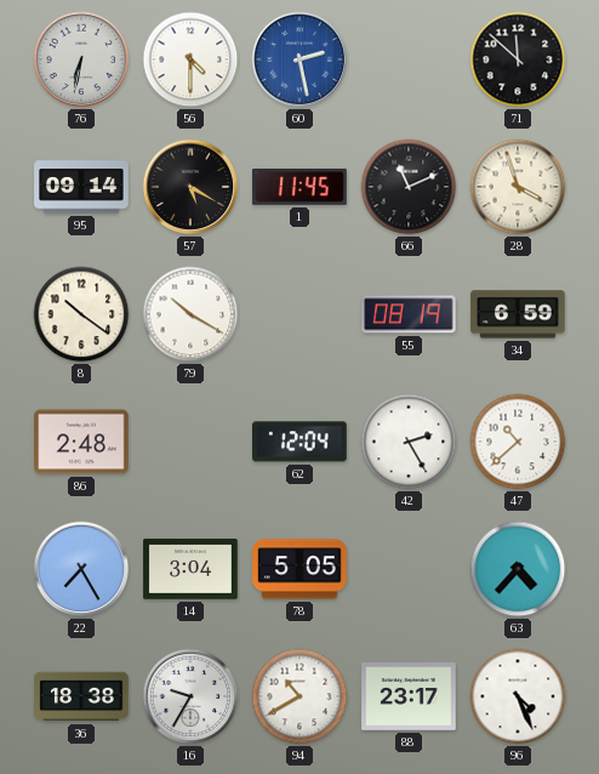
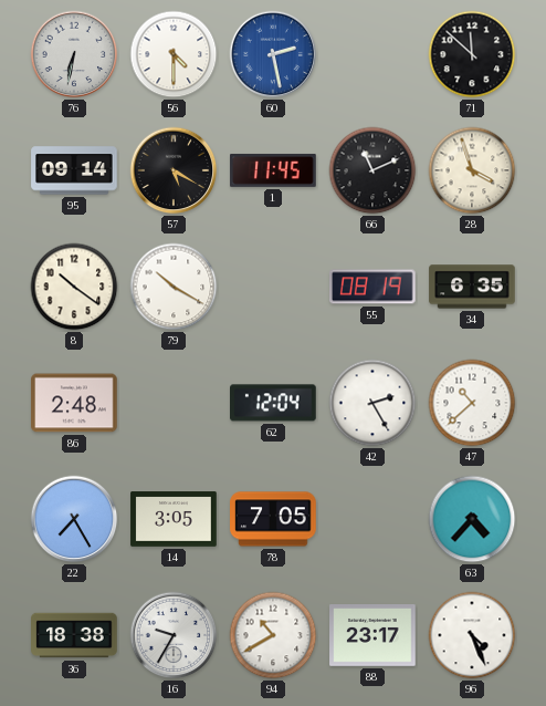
34: 6:59 -> 6:35
14: 3:04 -> 3:05
78: 5:05 -> 7:05
